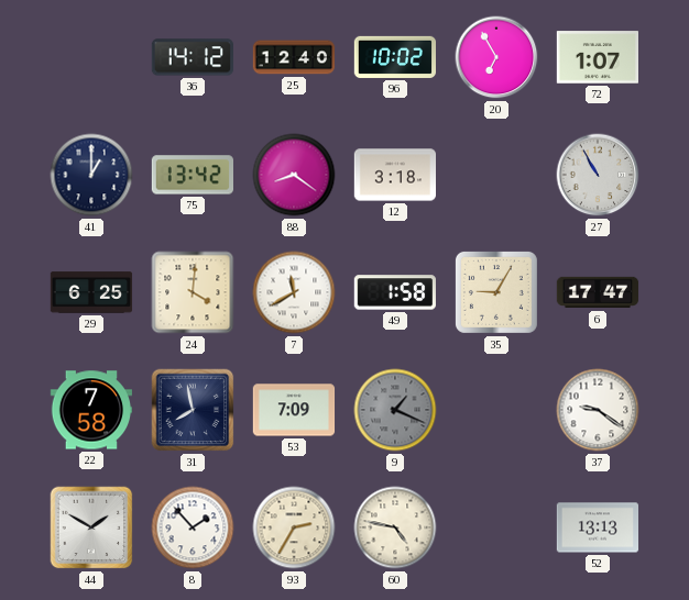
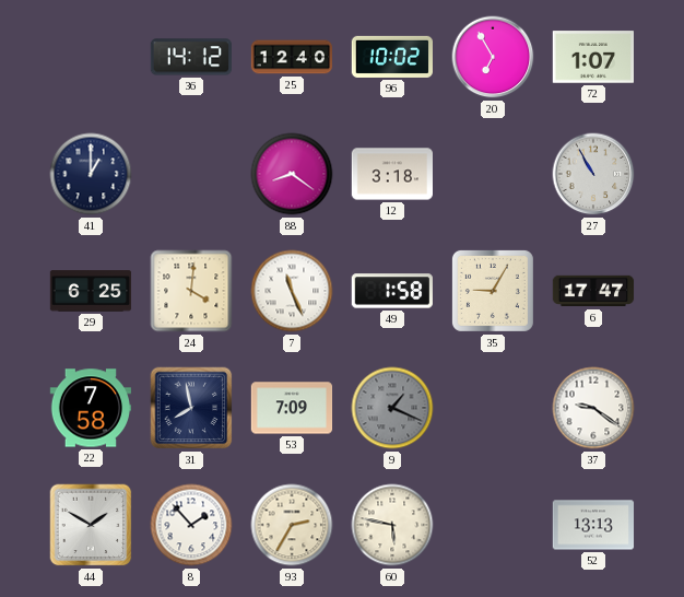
75: 13:42 -> none
7: 11:40 -> 11:26
60: 4:47 -> 5:47
